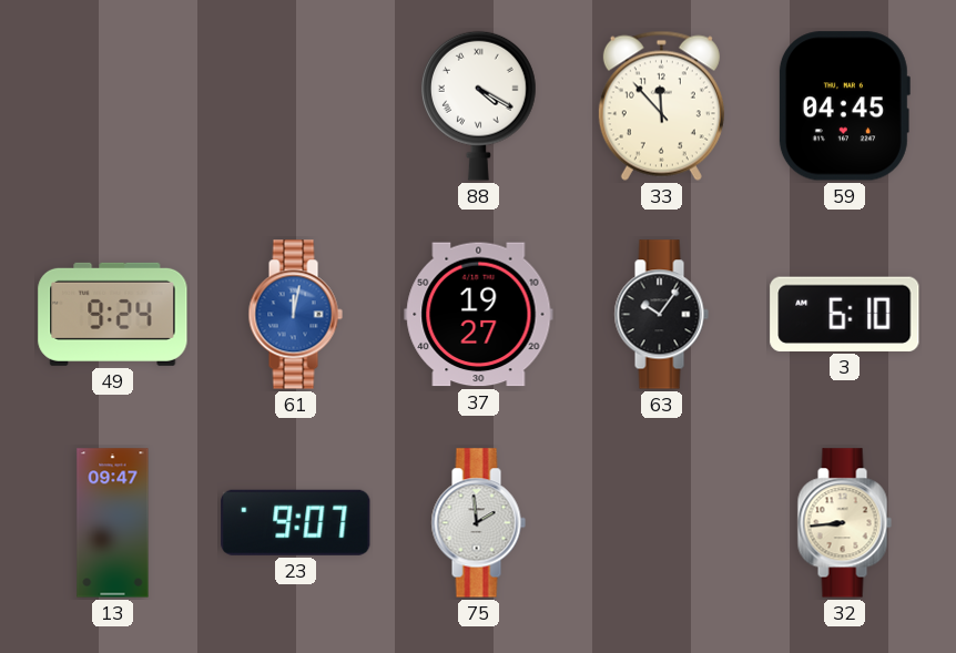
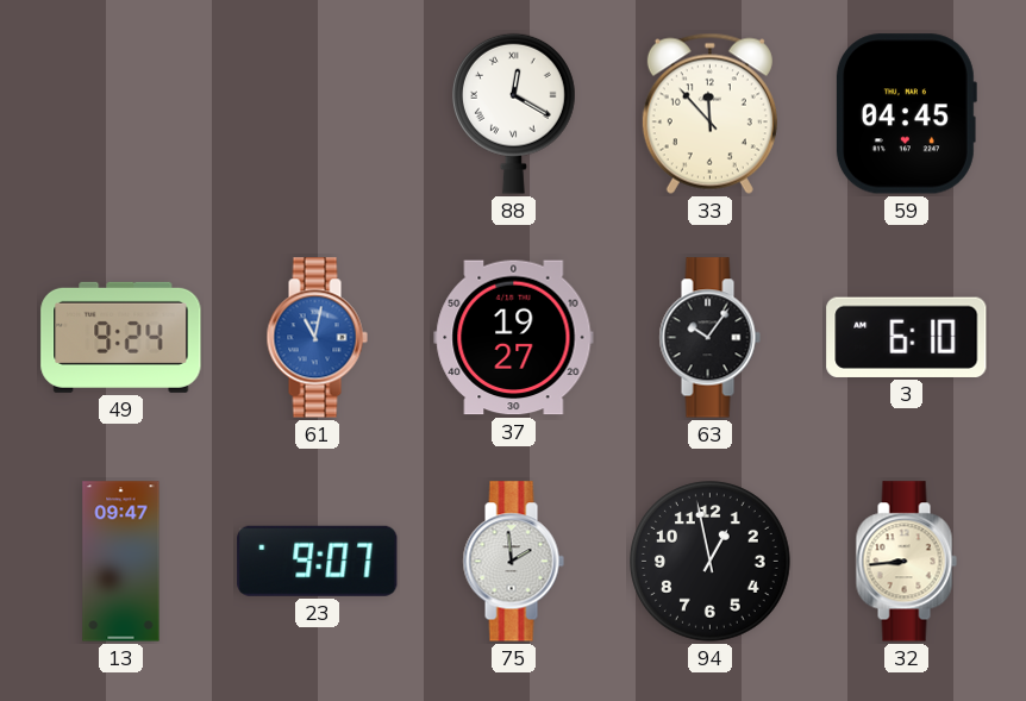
88: 4:20 -> 12:20
61: 12:02 -> 11:02
94: none -> 12:58
